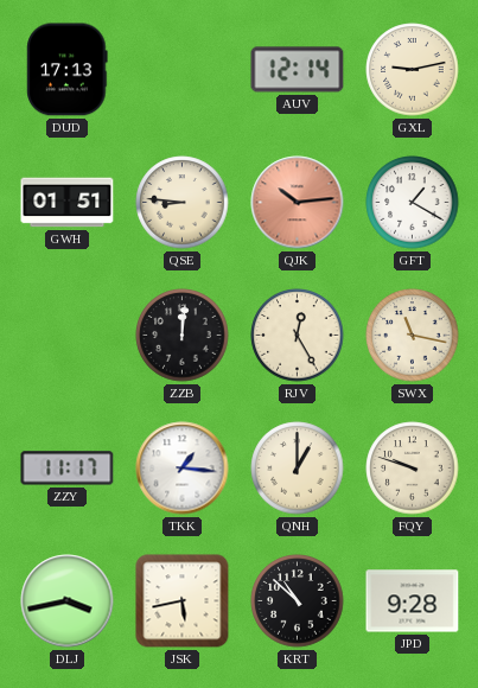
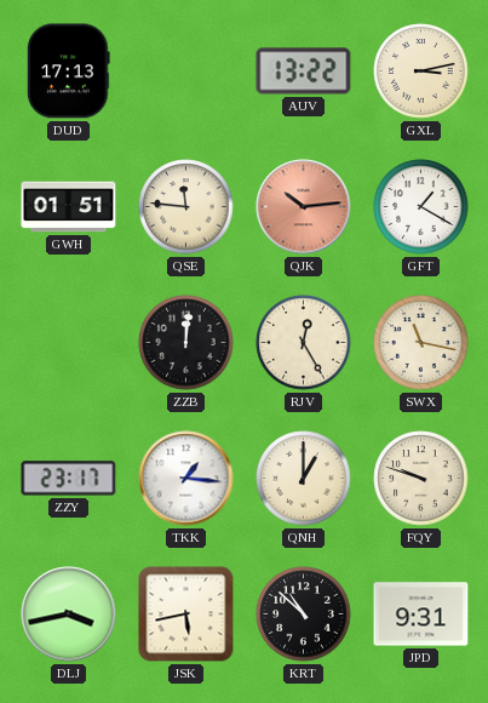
AUV: 12:14 -> 13:22
GXL: 9:13 -> 3:13
QSE: 8:46 -> 11:46
ZZY: 11:17 -> 23:17
JPD: 9:28 -> 9:31
